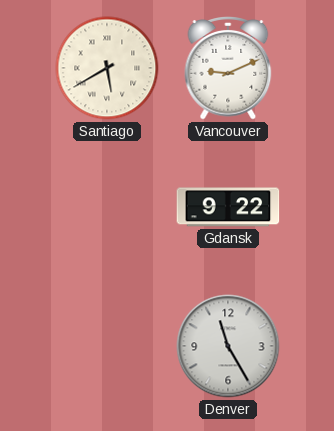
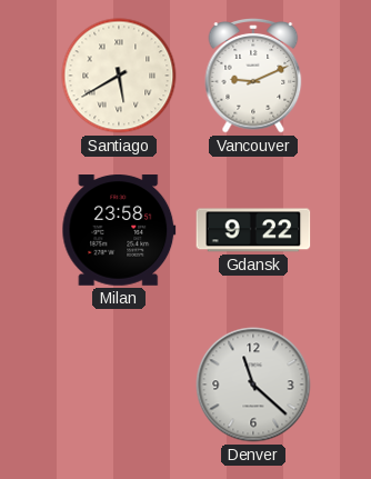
Milan: none -> 23:58
Denver: 11:25 -> 11:22
